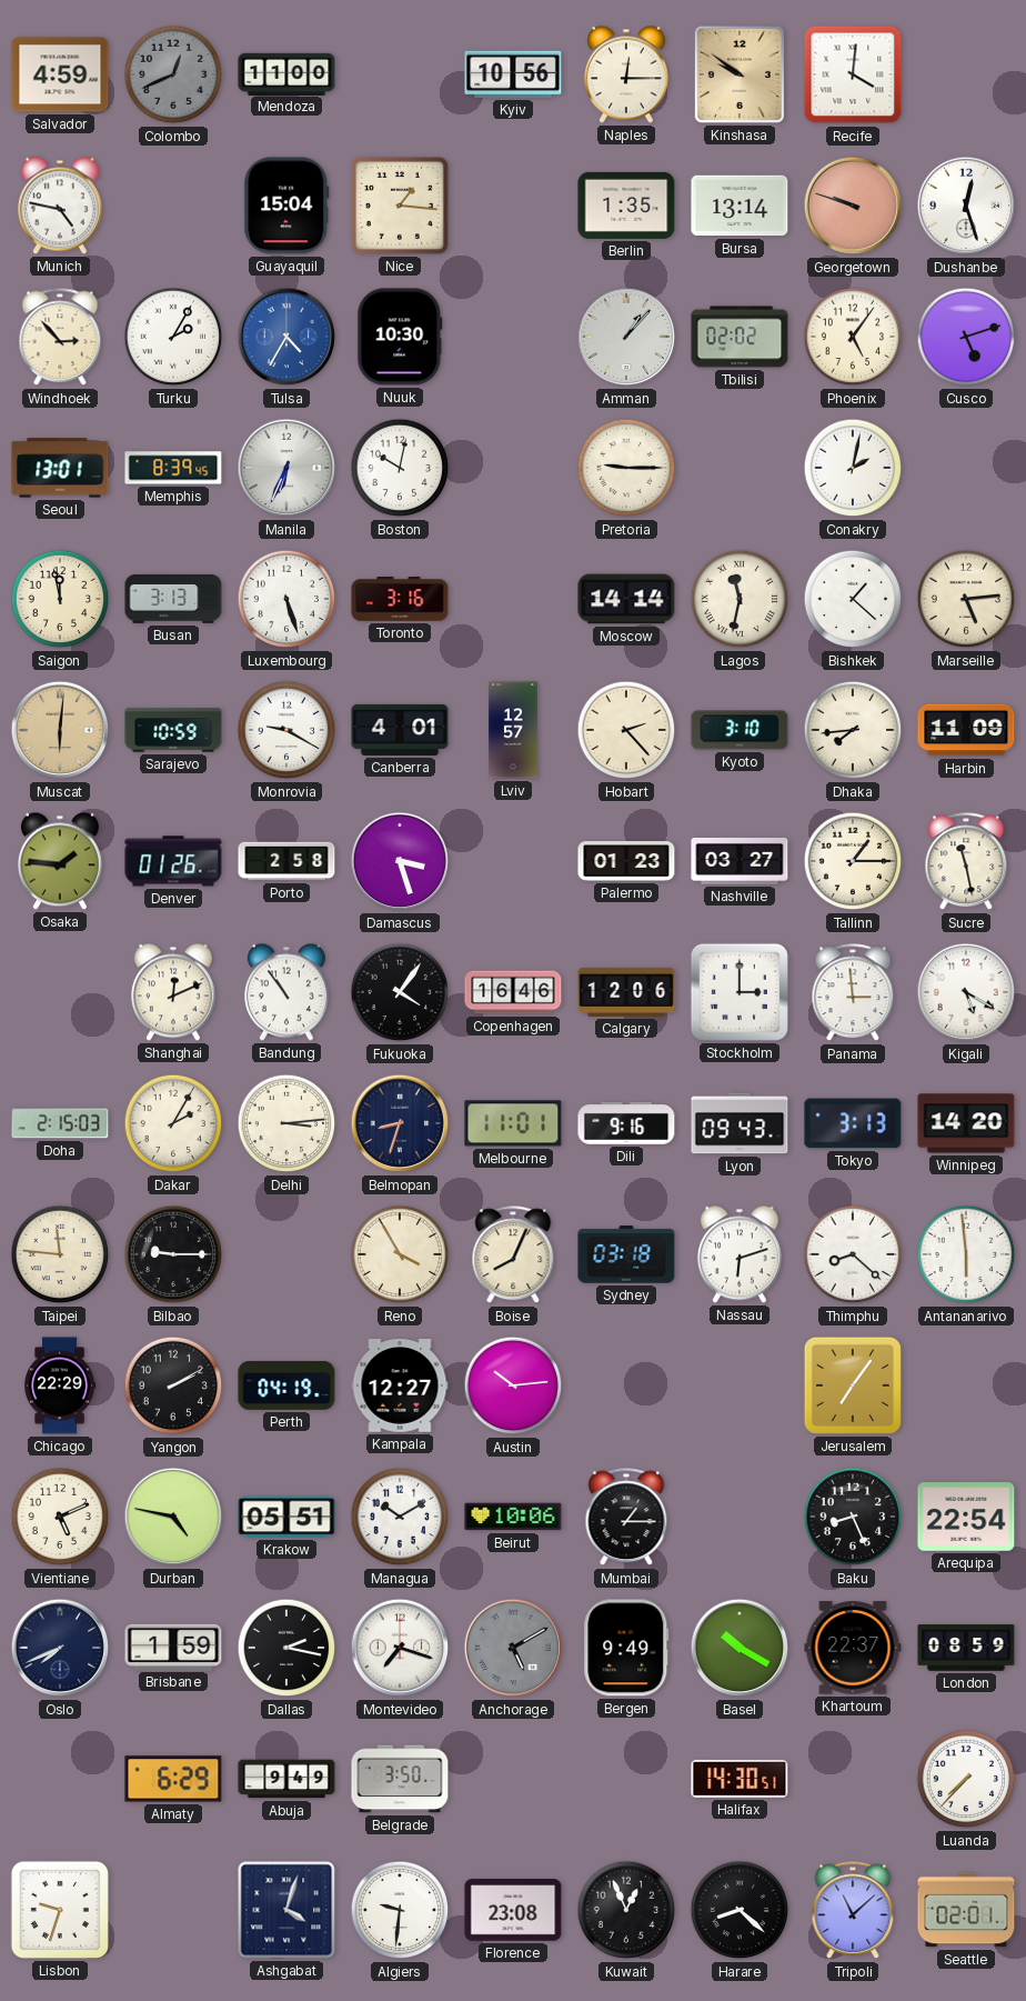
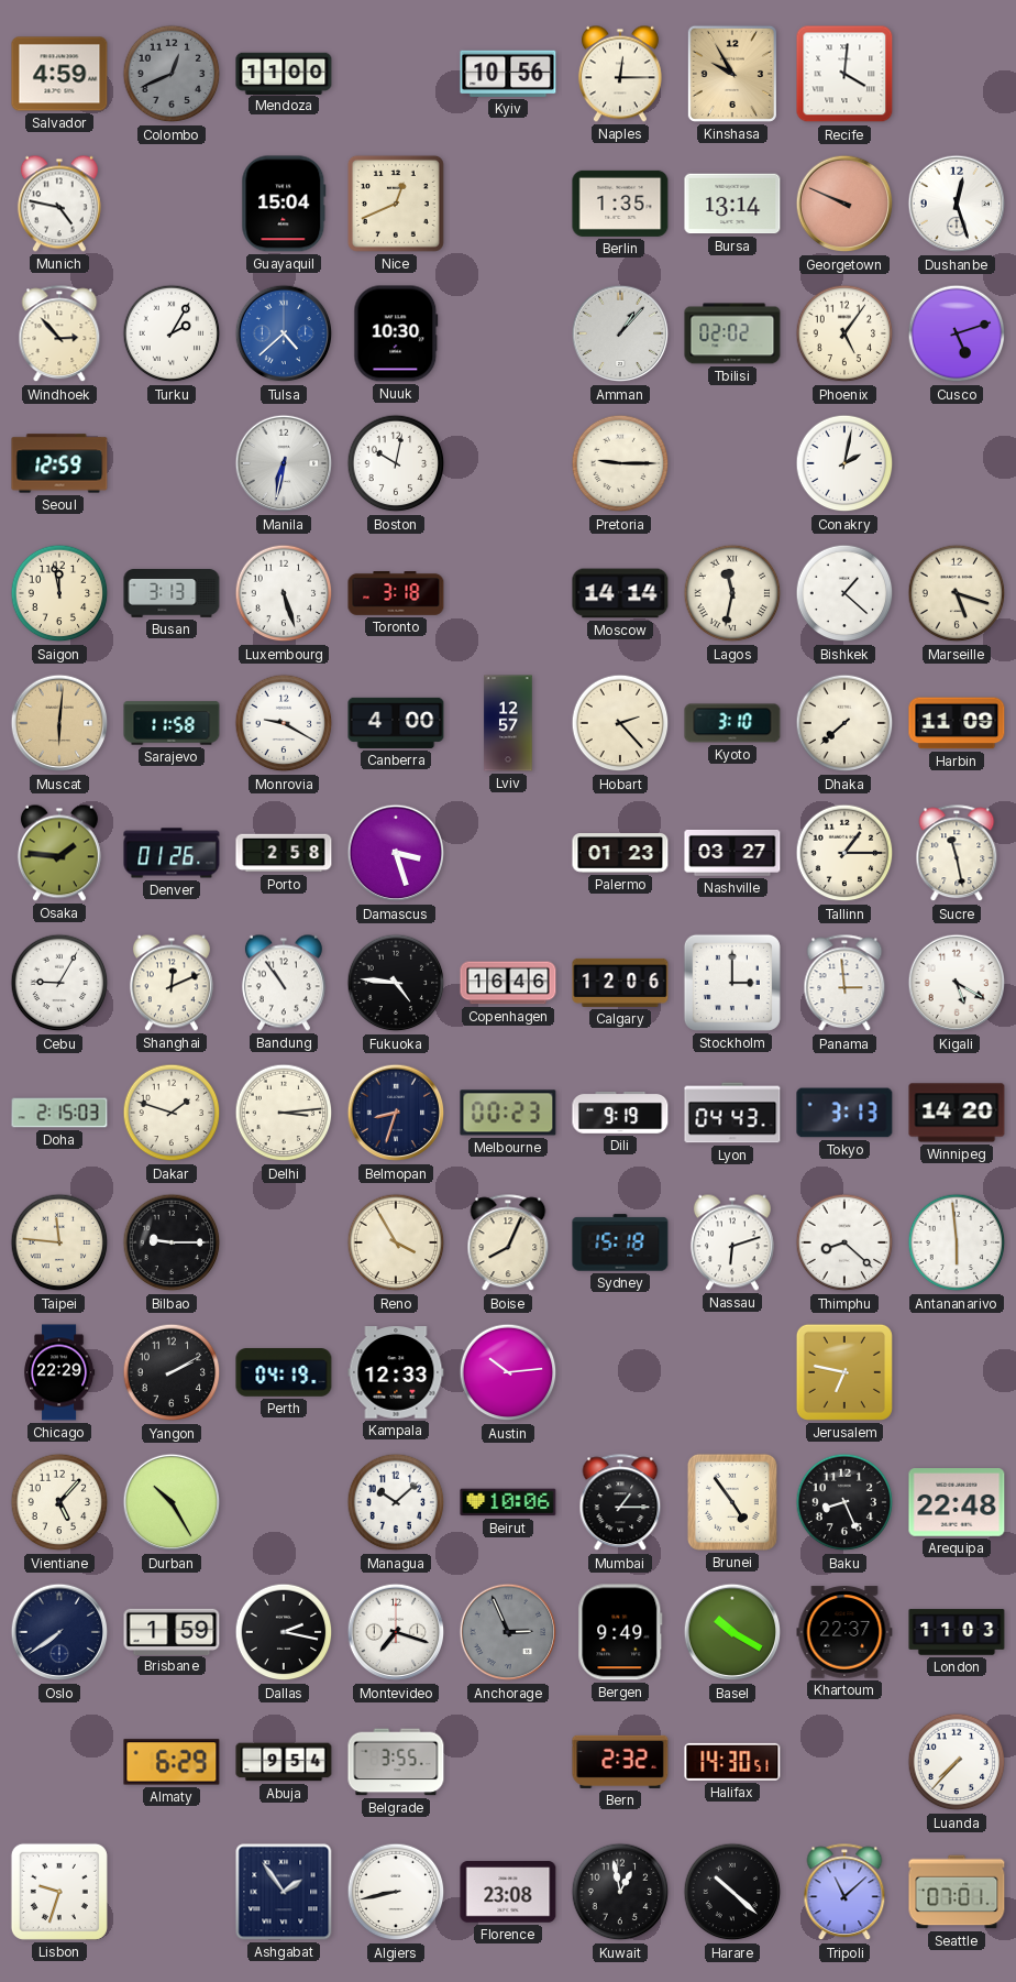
Kinshasa: 9:51 -> 9:55
Nice: 1:16 -> 12:41
Georgetown: 9:48 -> 9:49
Tulsa: 4:35 -> 4:38
Seoul: 13:01 -> 12:59
Memphis: 8:39 -> none
Manila: 6:34 -> 6:32
Toronto: 3:16 -> 3:18
Marseille: 5:14 -> 5:18
Sarajevo: 10:59 -> 11:58
Canberra: 4:01 -> 4:00
Dhaka: 7:44 -> 7:38
Cebu: none -> 9:05
Fukuoka: 4:06 -> 4:46
Dakar: 2:05 -> 1:48
Melbourne: 11:01 -> 00:23
Dili: 9:16 -> 9:19
Lyon: 09:43 -> 04:43
Sydney: 03:18 -> 15:18
Kampala: 12:27 -> 12:33
Jerusalem: 7:06 -> 6:47
Vientiane: 5:11 -> 5:07
Durban: 4:47 -> 10:25
Krakow: 05:51 -> none
Managua: 10:10 -> 10:08
Brunei: none -> 4:54
Arequipa: 22:54 -> 22:48
Oslo: 7:41 -> 7:39
Anchorage: 5:10 -> 2:56
London: 08:59 -> 11:03
Abuja: 9:49 -> 9:54
Belgrade: 3:50 -> 3:55
Bern: none -> 2:32
Ashgabat: 4:03 -> 1:54
Algiers: 9:31 -> 8:43
Kuwait: 12:56 -> 12:58
Harare: 8:22 -> 10:22
Seattle: 02:01 -> 07:01
